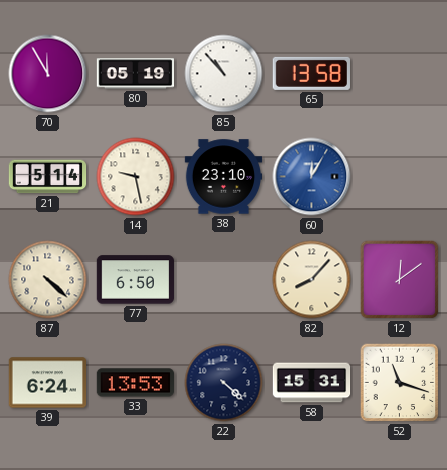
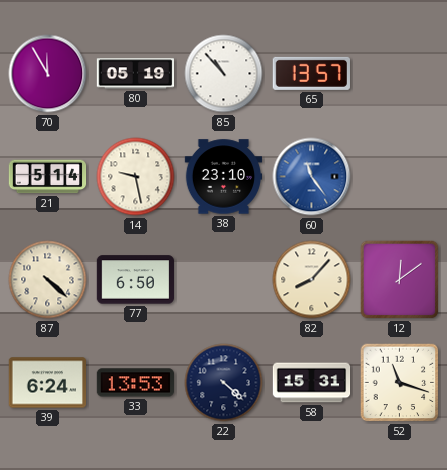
65: 13:58 -> 13:57
60: 12:05 -> 11:24
